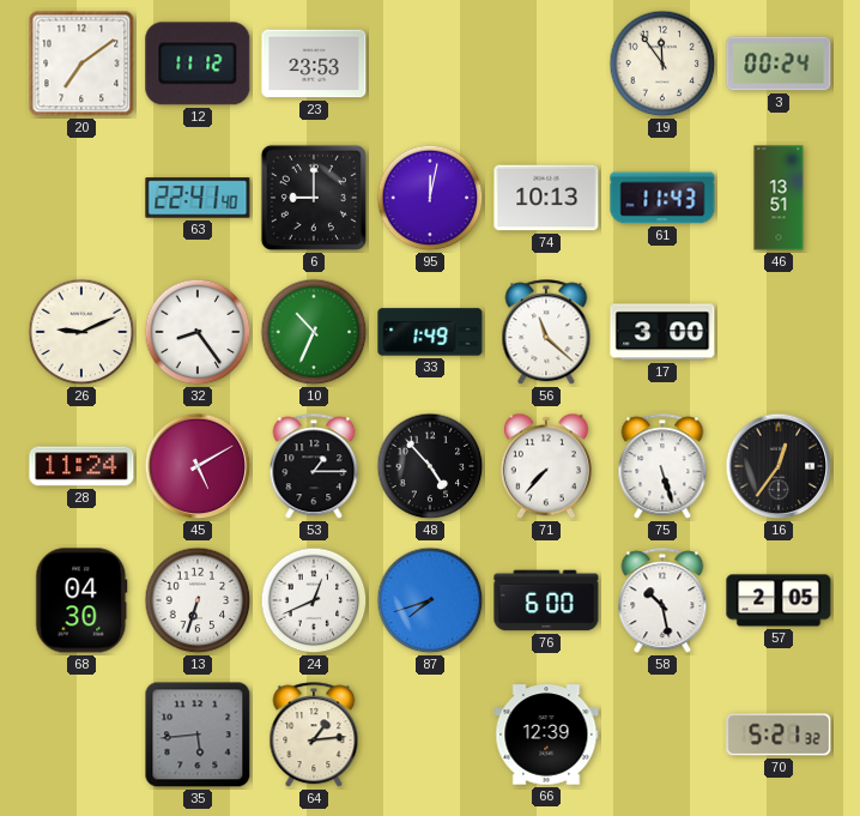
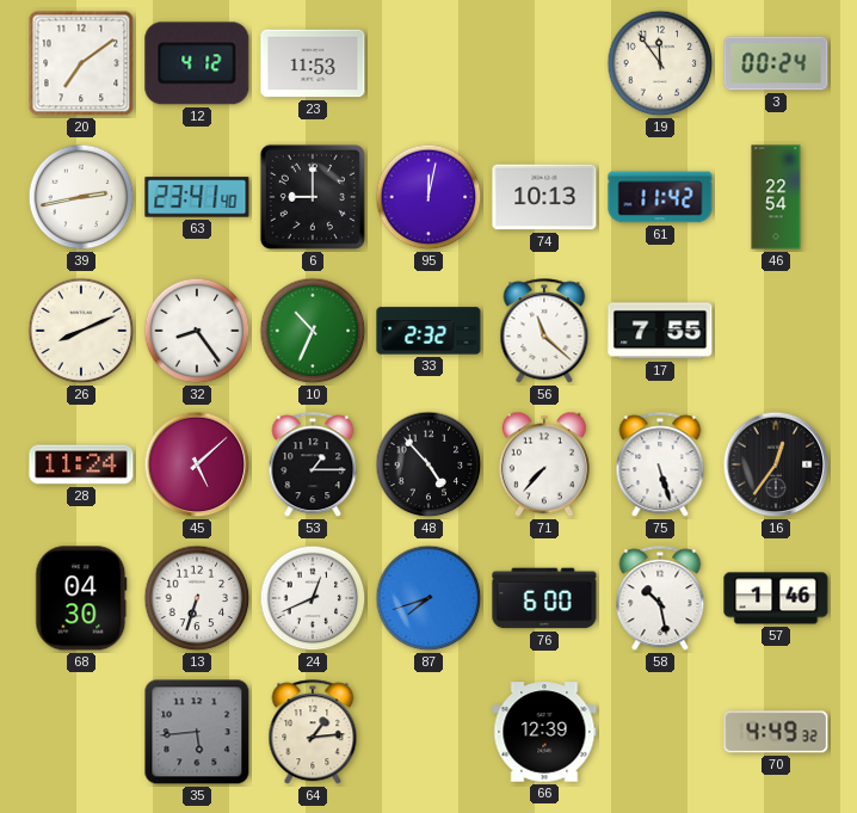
12: 11:12 -> 4:12
23: 23:53 -> 11:53
39: none -> 2:43
63: 22:41 -> 23:41
61: 11:43 -> 11:42
46: 13:51 -> 22:54
26: 9:11 -> 8:11
33: 1:49 -> 2:32
17: 3:00 -> 7:55
45: 5:10 -> 5:08
57: 2:05 -> 1:46
70: 5:21 -> 4:49
